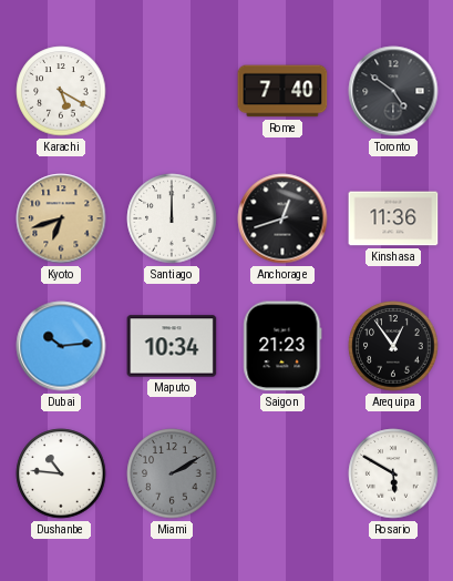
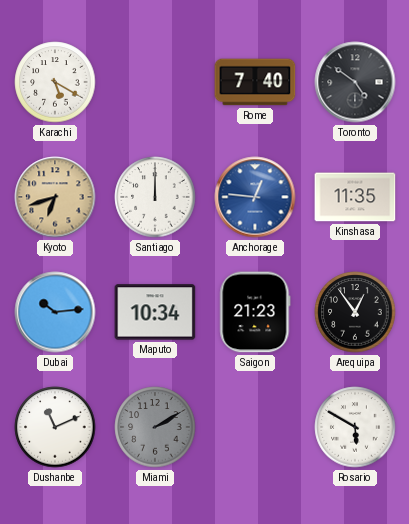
Anchorage: 12:42 -> 12:46
Anchorage dial: black -> blue
Kinshasa: 11:36 -> 11:35
Dushanbe: 10:46 -> 11:11
